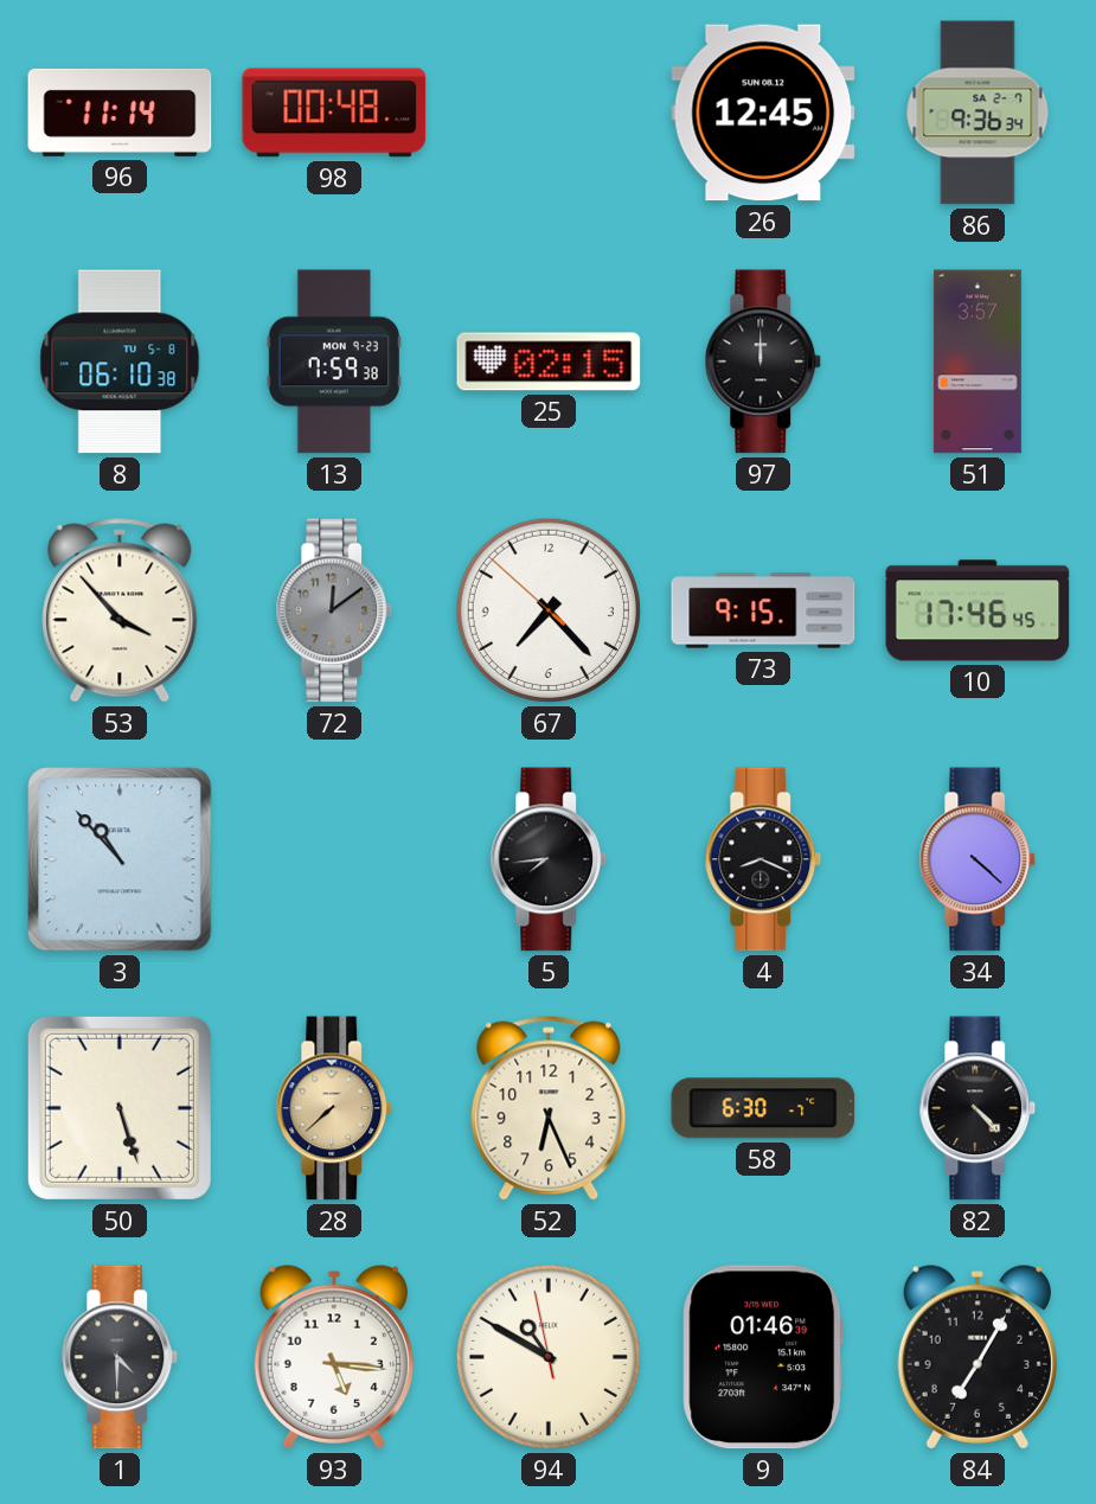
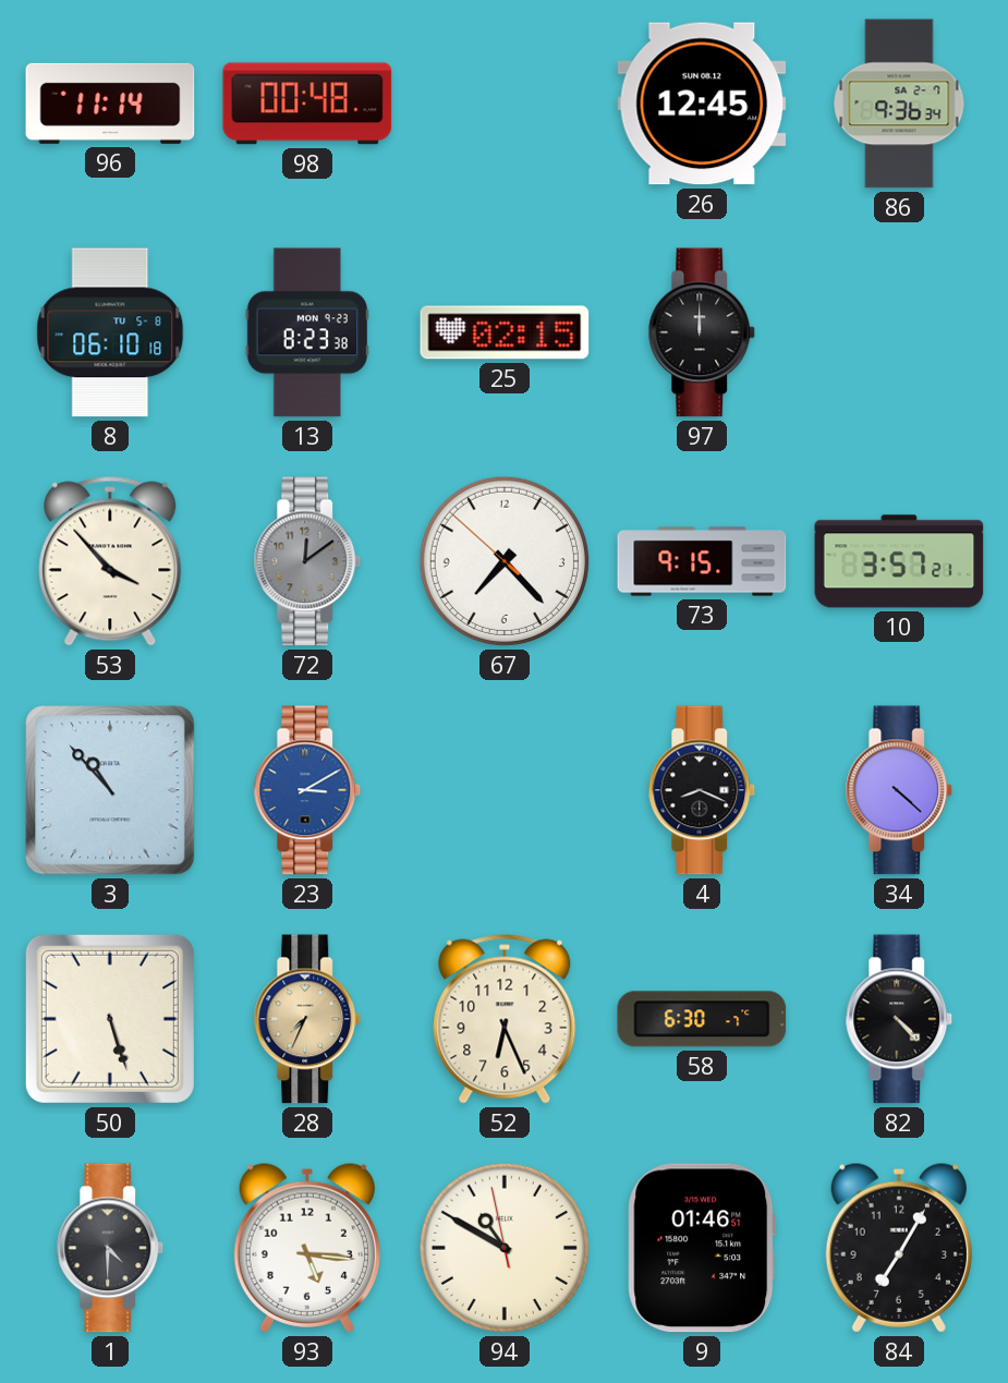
8: 06:10:38 -> 06:10:18
13: 7:59 -> 8:23
51: 3:57 -> none
10: 17:46 -> 3:57
23: none -> 3:10
5: 7:44 -> none
28: 7:38 -> 7:34
9: 01:46:39 -> 01:46:51
